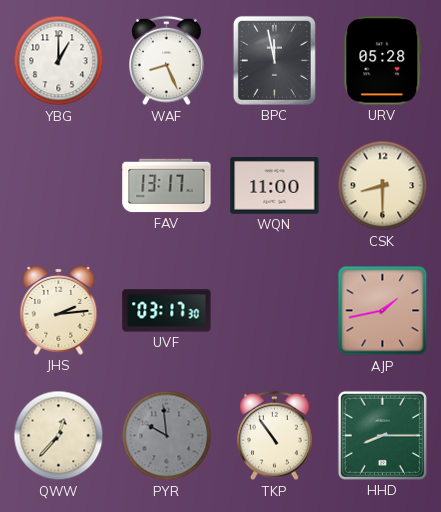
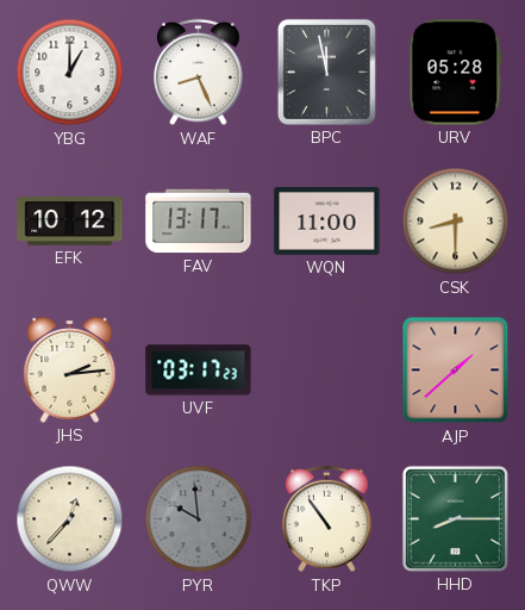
EFK: none -> 10:12
UVF: 03:17:30 -> 03:17:23
AJP: 1:43 -> 1:38
